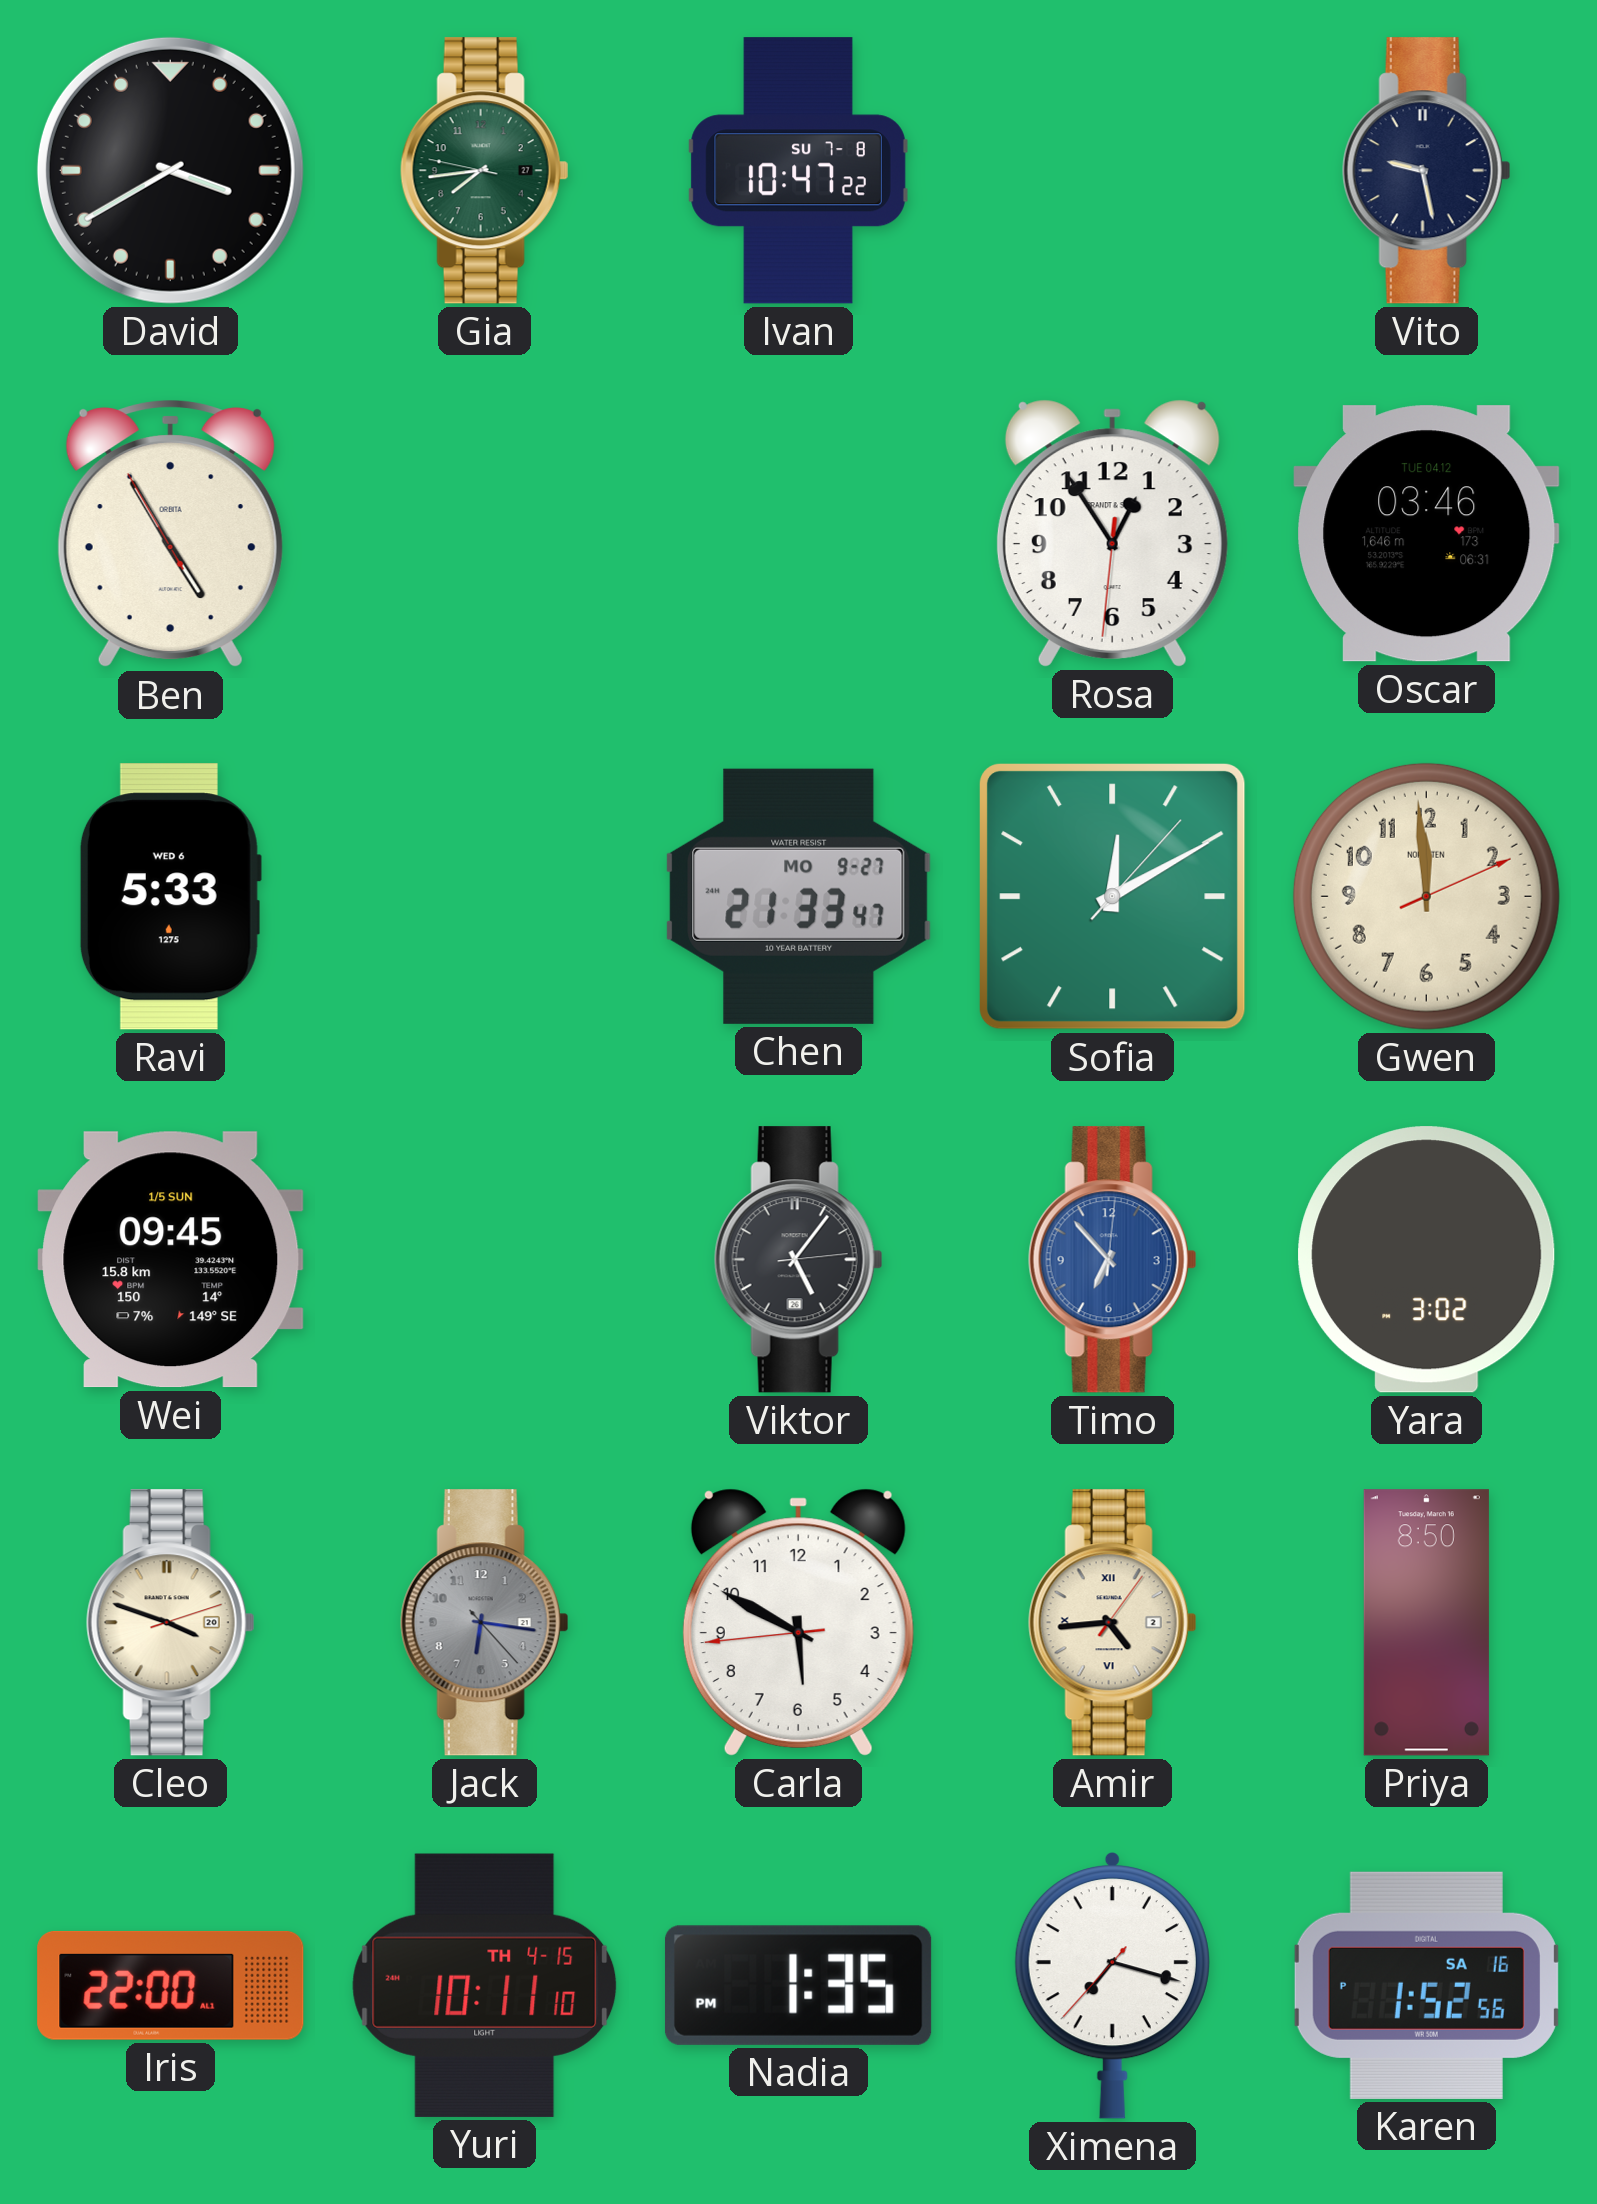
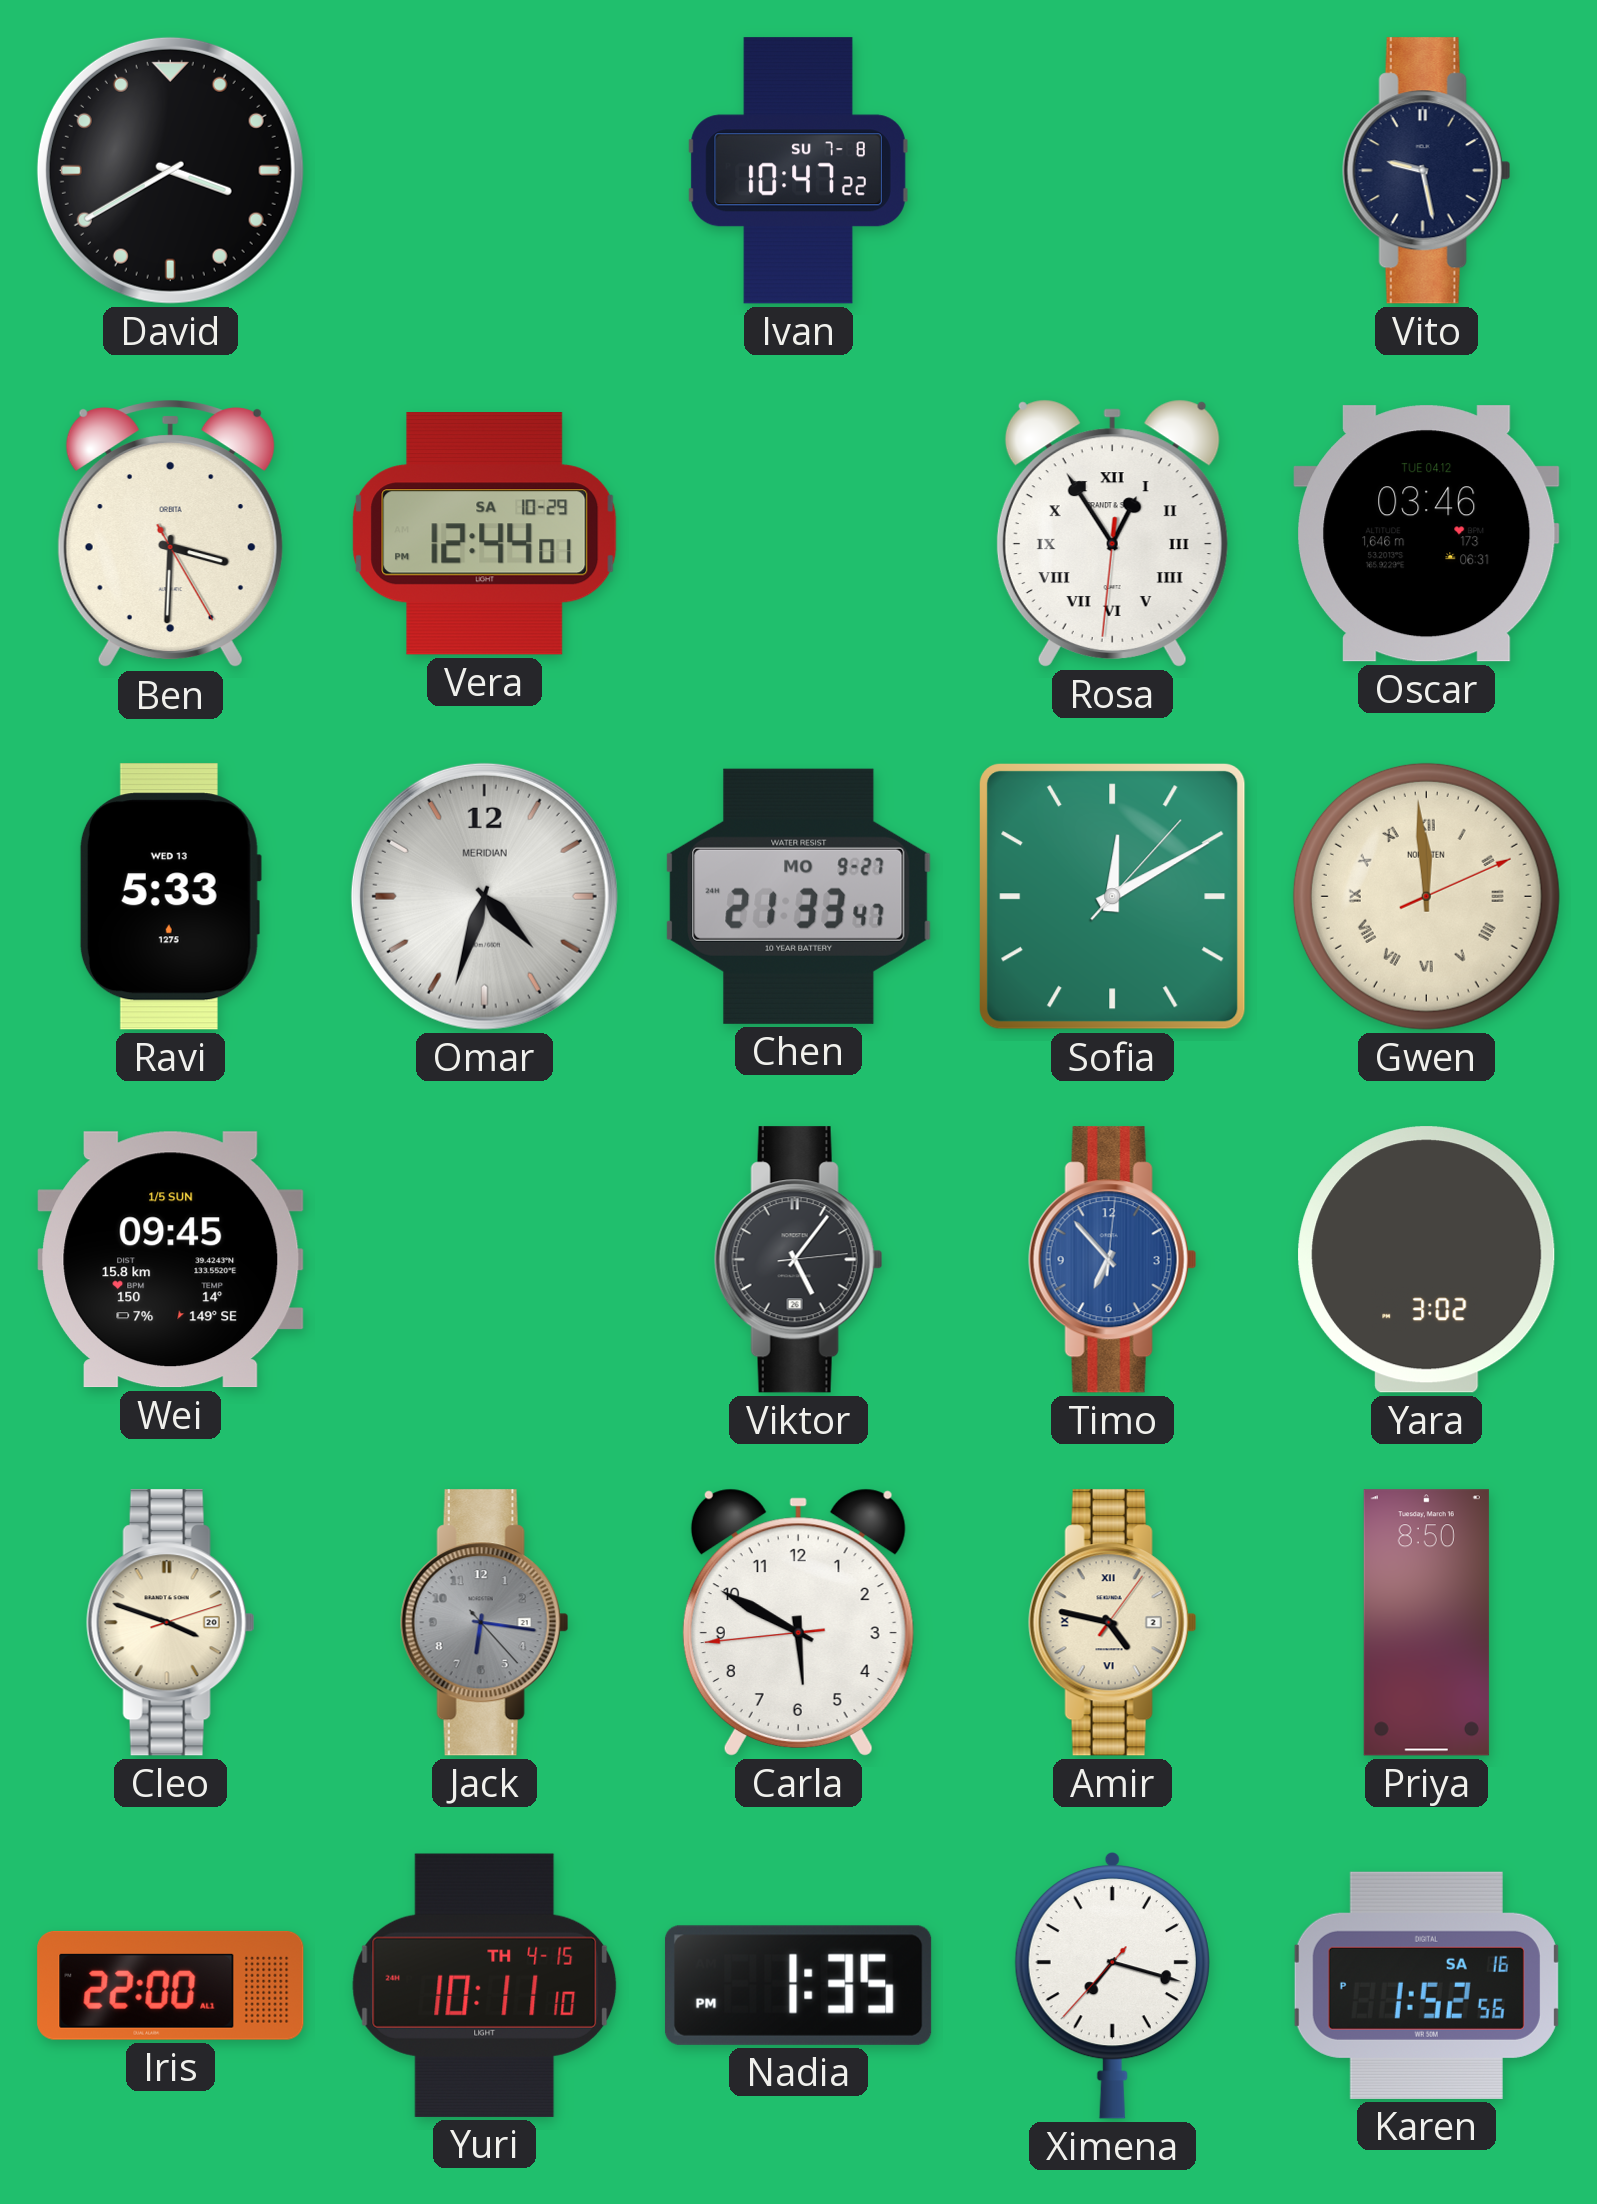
Gia: 7:43 -> none
Ben: 4:54 -> 3:30
Vera: none -> 12:44
Rosa numerals: Arabic -> Roman
Ravi date: WED 6 -> WED 13
Omar: none -> 4:33
Gwen numerals: Arabic -> Roman
Amir: 4:44 -> 4:47
